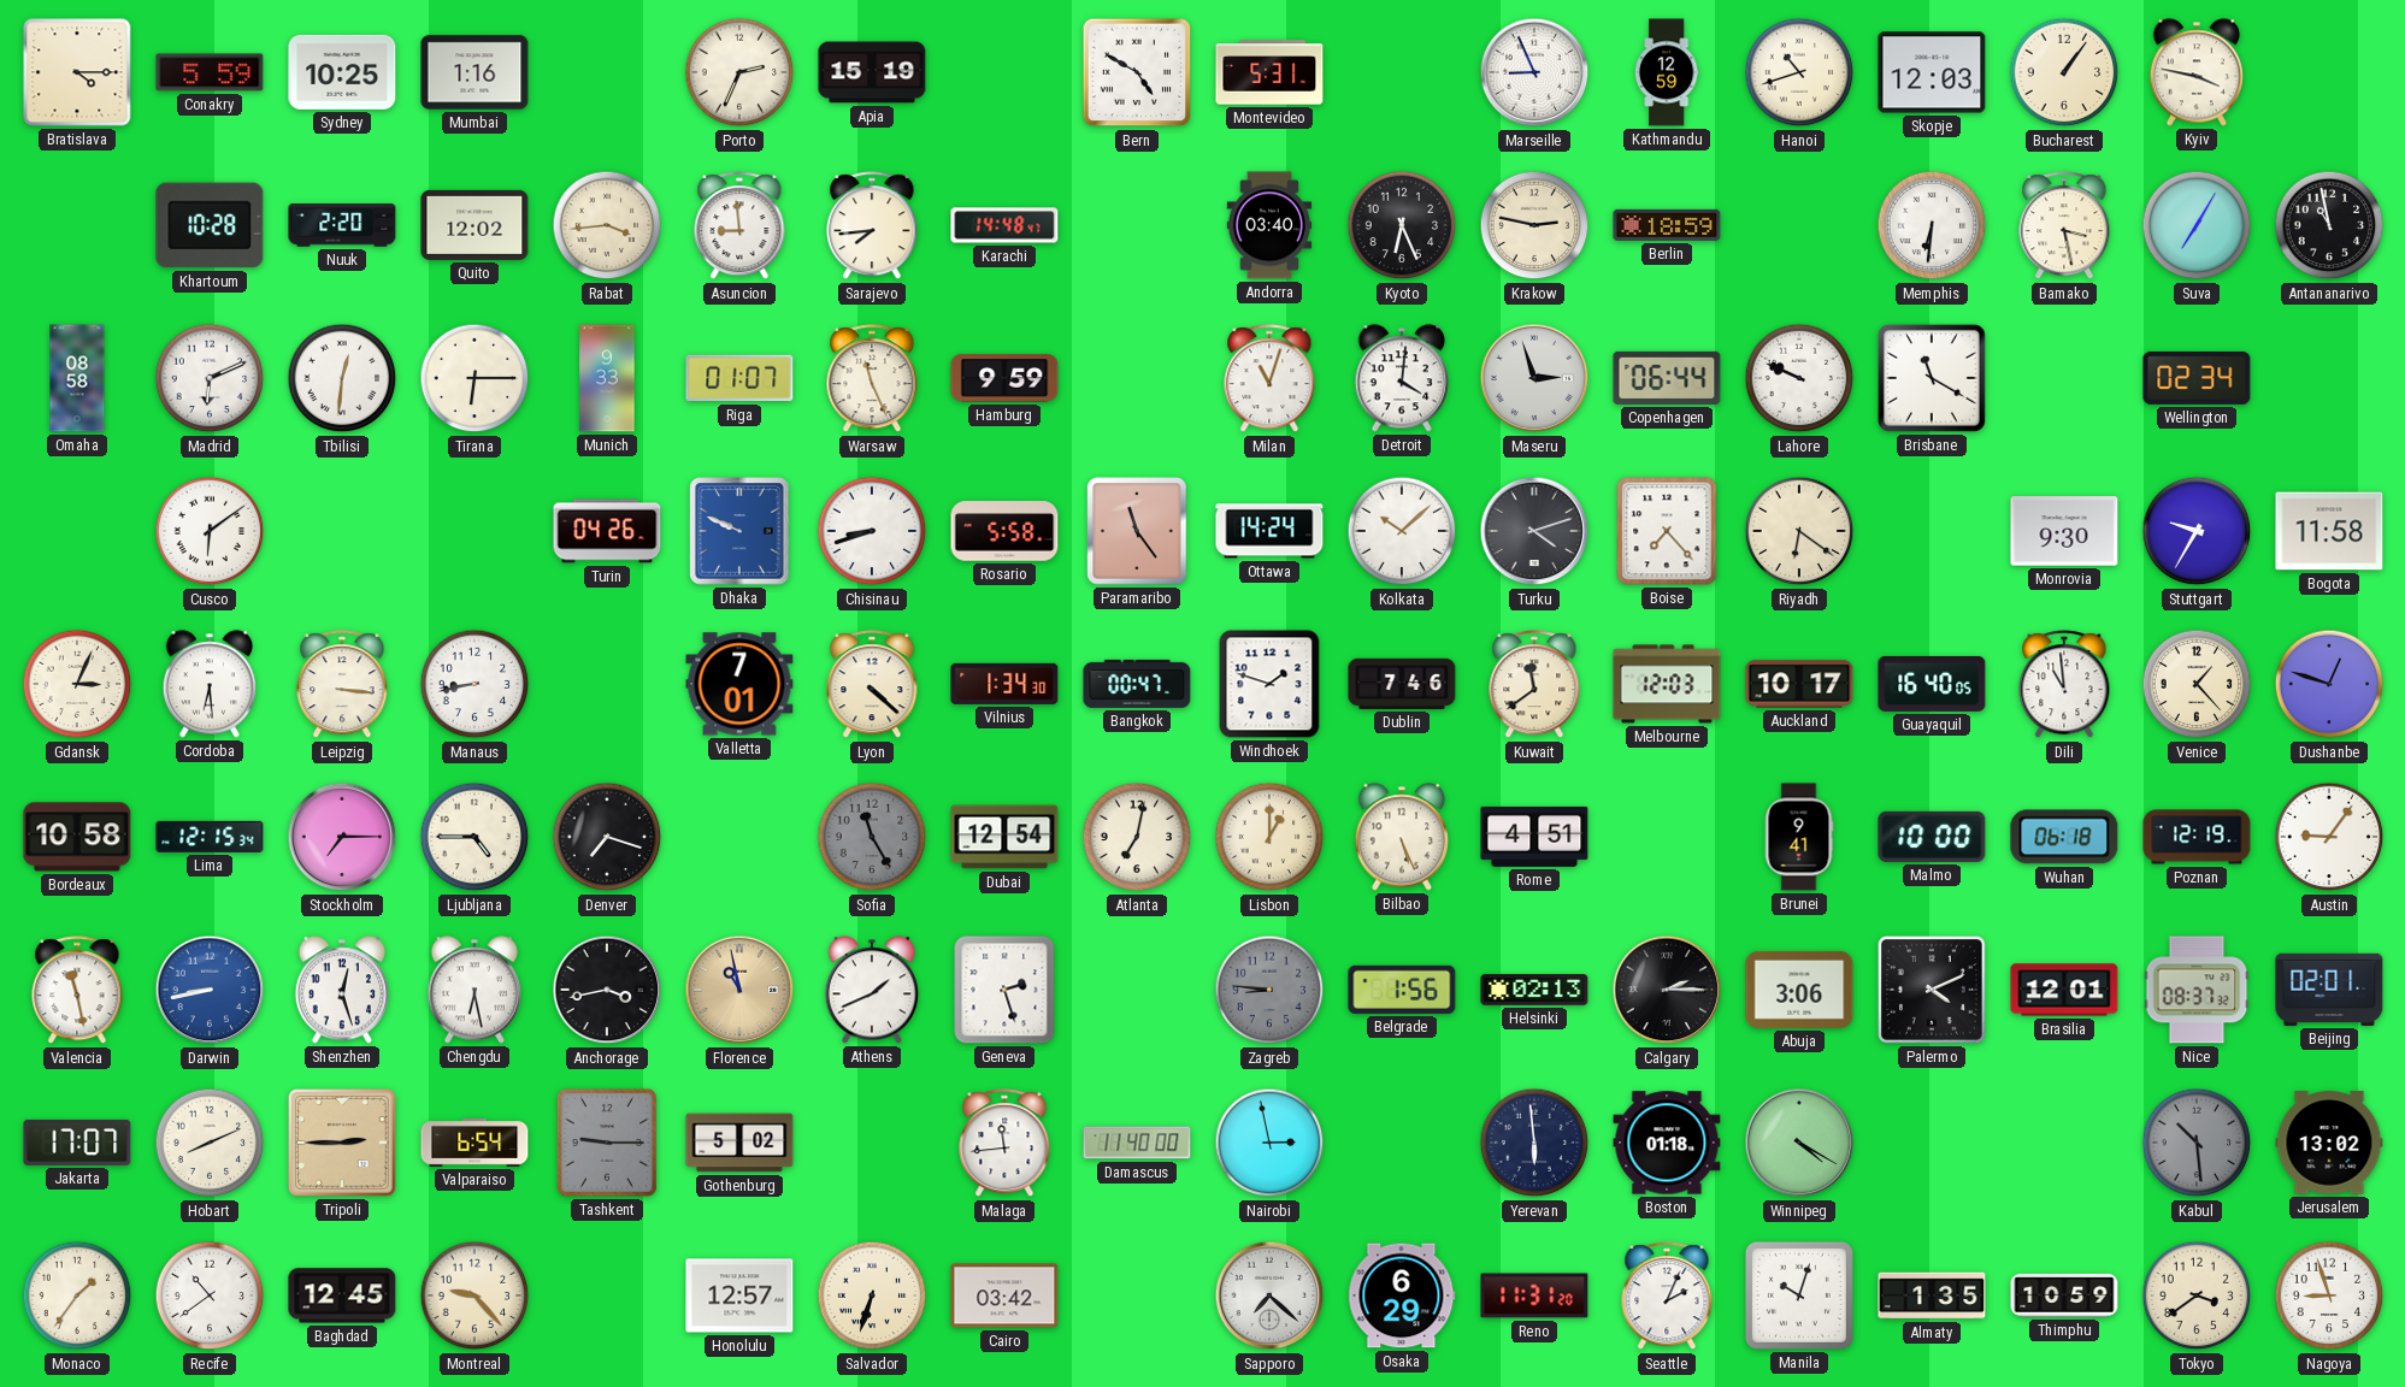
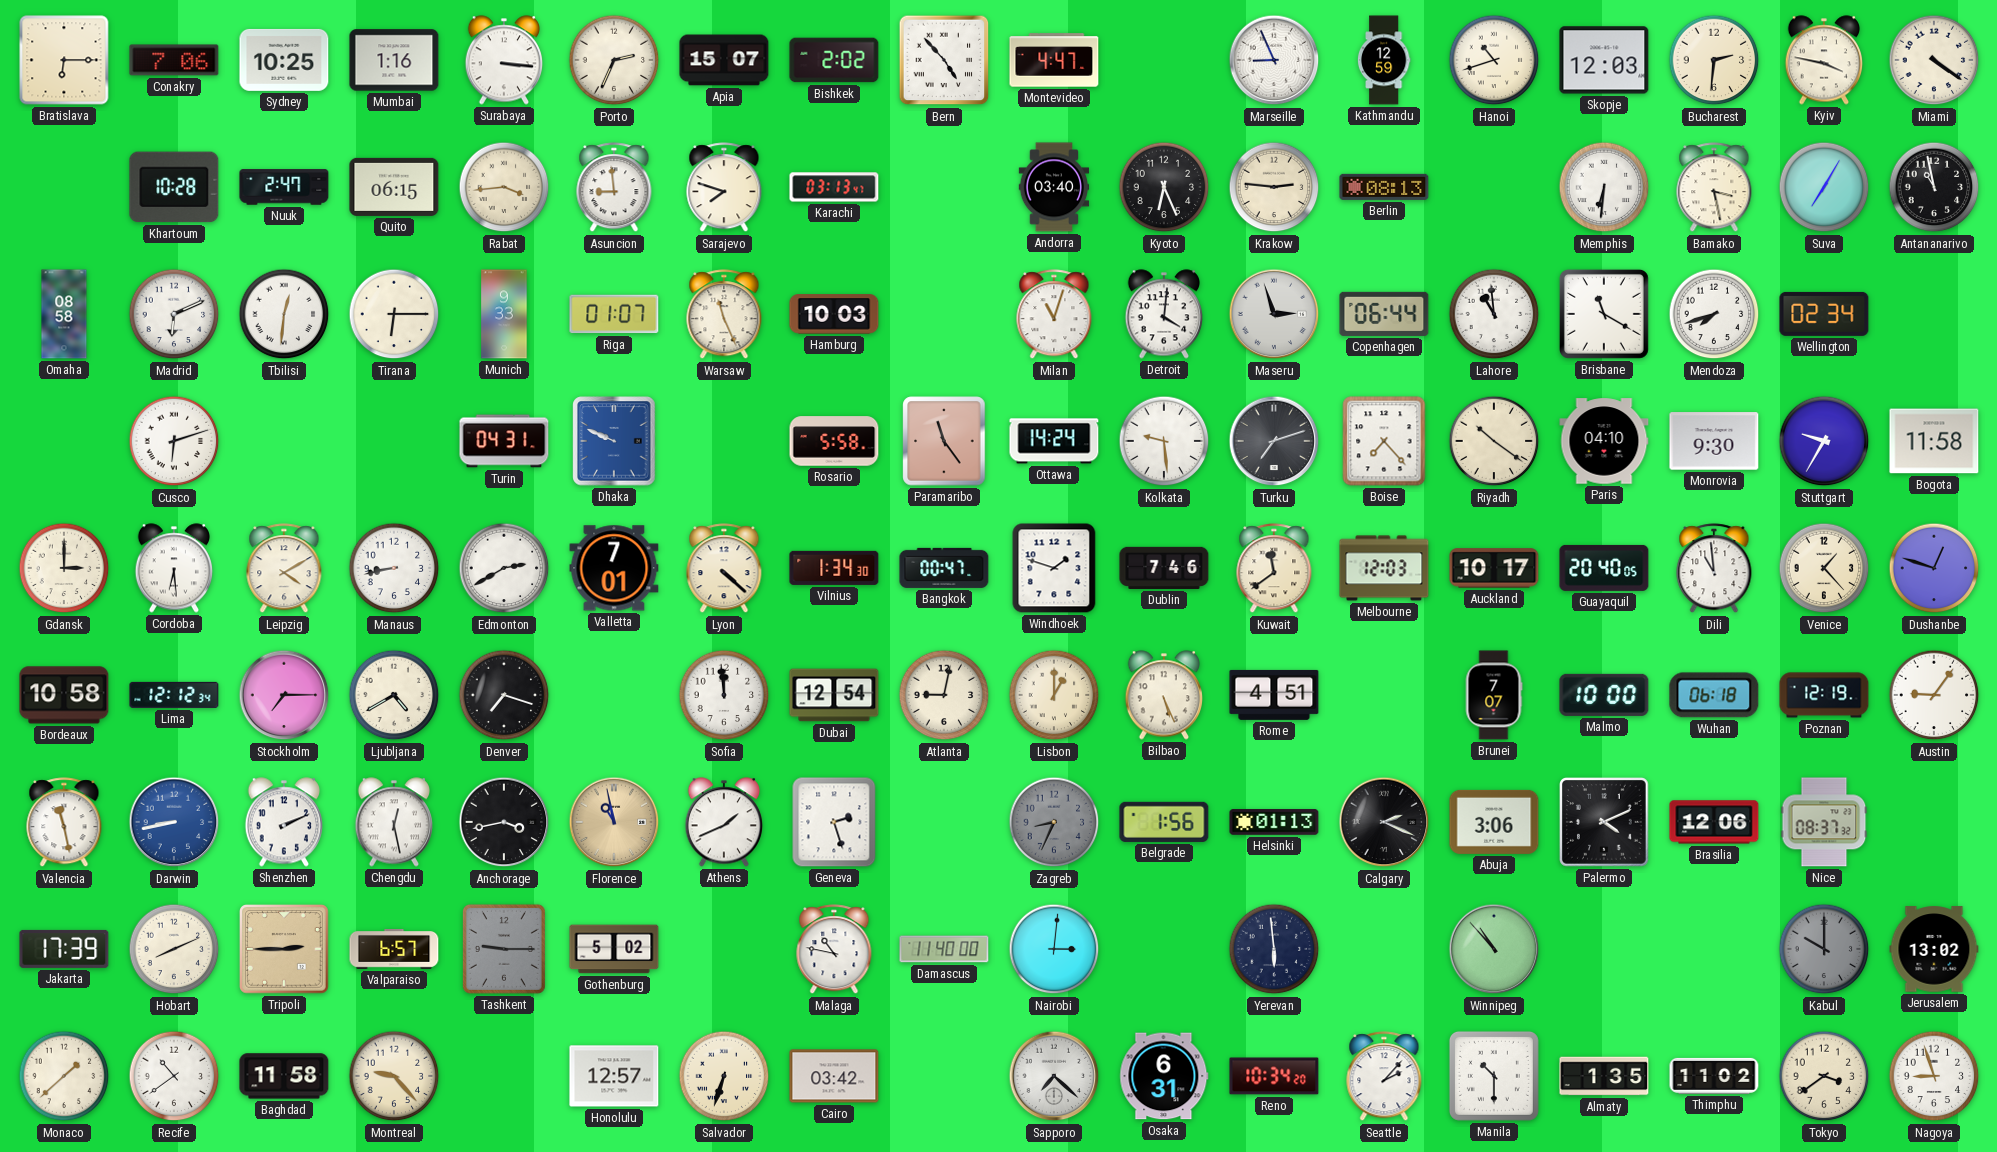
Bratislava: 4:15 -> 6:15
Conakry: 5:59 -> 7:06
Surabaya: none -> 3:16
Apia: 15:19 -> 15:07
Bishkek: none -> 2:02
Bern: 4:50 -> 4:53
Montevideo: 5:31 -> 4:47
Bucharest: 1:06 -> 2:31
Miami: none -> 4:21
Nuuk: 2:20 -> 2:47
Quito: 12:02 -> 06:15
Sarajevo: 7:44 -> 7:48
Karachi: 14:48 -> 03:13
Krakow: 2:47 -> 2:46
Berlin: 18:59 -> 08:13
Hamburg: 9:59 -> 10:03
Lahore: 9:49 -> 10:59
Mendoza: none -> 7:42
Cusco: 6:09 -> 6:12
Turin: 04:26 -> 04:31
Chisinau: 8:42 -> none
Kolkata: 10:08 -> 9:29
Turku: 4:12 -> 7:12
Riyadh: 6:21 -> 10:21
Paris: none -> 04:10
Gdansk: 3:04 -> 3:00
Leipzig: 3:16 -> 4:10
Edmonton: none -> 2:40
Guayaquil: 16:40 -> 20:40
Lima: 12:15 -> 12:12
Ljubljana: 4:45 -> 4:40
Sofia: 11:25 -> 11:59
Sofia dial: grey -> white
Atlanta: 7:02 -> 9:02
Brunei: 9:41 -> 7:07
Shenzhen: 12:27 -> 2:11
Chengdu: 6:28 -> 12:28
Zagreb: 8:46 -> 8:34
Helsinki: 02:13 -> 01:13
Calgary: 2:15 -> 2:19
Brasilia: 12:01 -> 12:06
Beijing: 02:01 -> none
Jakarta: 17:07 -> 17:39
Valparaiso: 6:54 -> 6:57
Malaga: 11:44 -> 10:47
Nairobi: 2:58 -> 3:01
Boston: 01:18 -> none
Winnipeg: 4:20 -> 10:53
Kabul: 10:29 -> 10:00
Monaco: 1:36 -> 1:38
Baghdad: 12:45 -> 11:58
Osaka: 6:29 -> 6:31
Reno: 11:31 -> 10:34
Seattle: 2:04 -> 2:07
Manila: 10:03 -> 10:30
Thimphu: 10:59 -> 11:02
